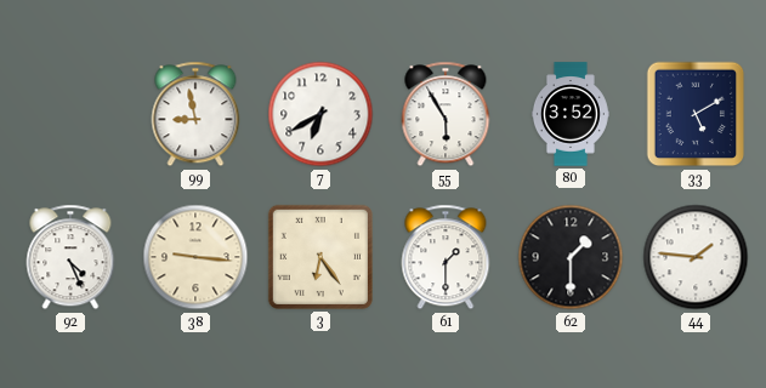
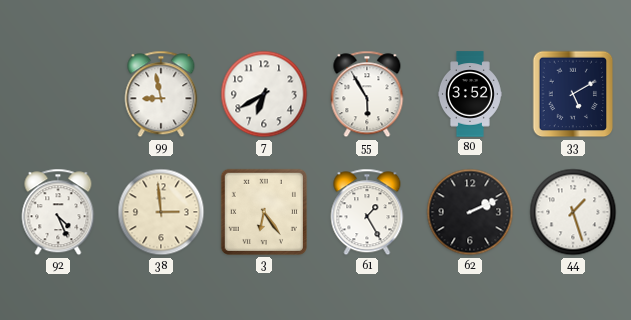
38: 9:16 -> 2:59
61: 1:30 -> 1:25
62: 1:30 -> 2:11
44: 1:46 -> 1:27
